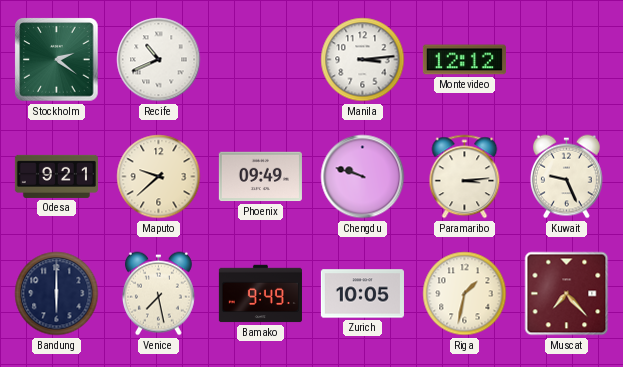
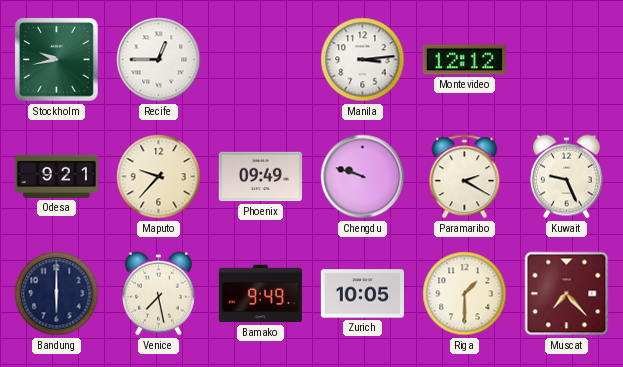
Stockholm: 2:21 -> 9:43
Recife: 10:41 -> 12:45
Maputo: 9:38 -> 9:37
Paramaribo: 3:14 -> 2:20
Riga: 1:32 -> 1:30
